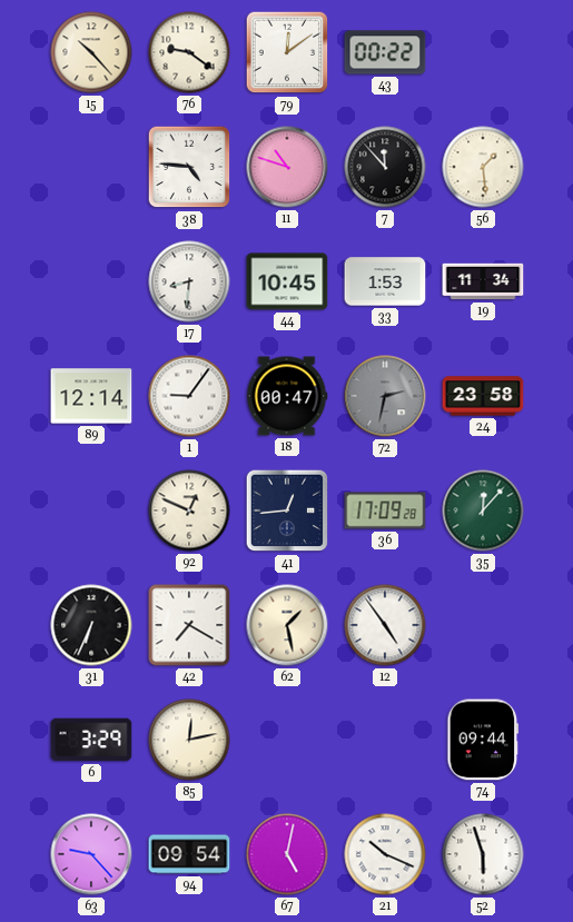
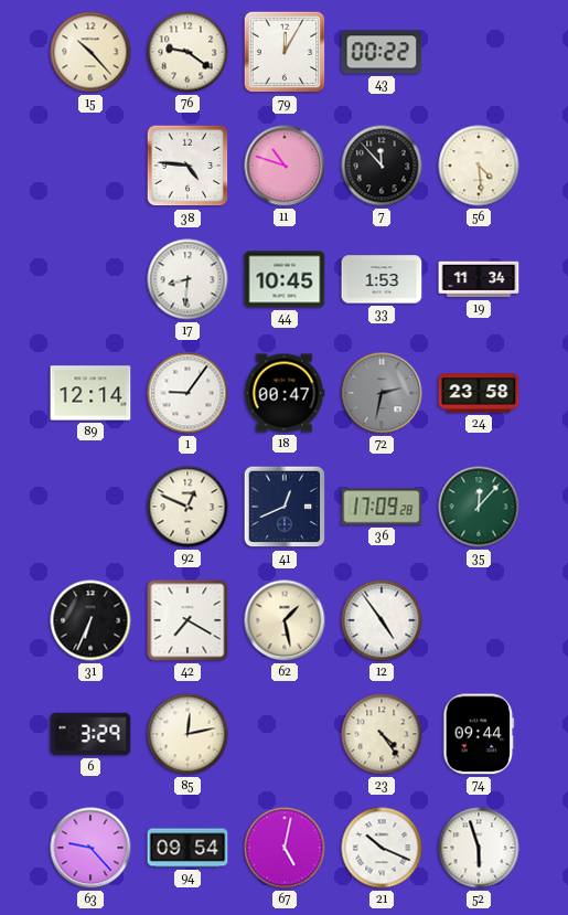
79: 12:09 -> 12:05
56: 1:29 -> 4:29
41: 12:44 -> 12:41
23: none -> 4:24
